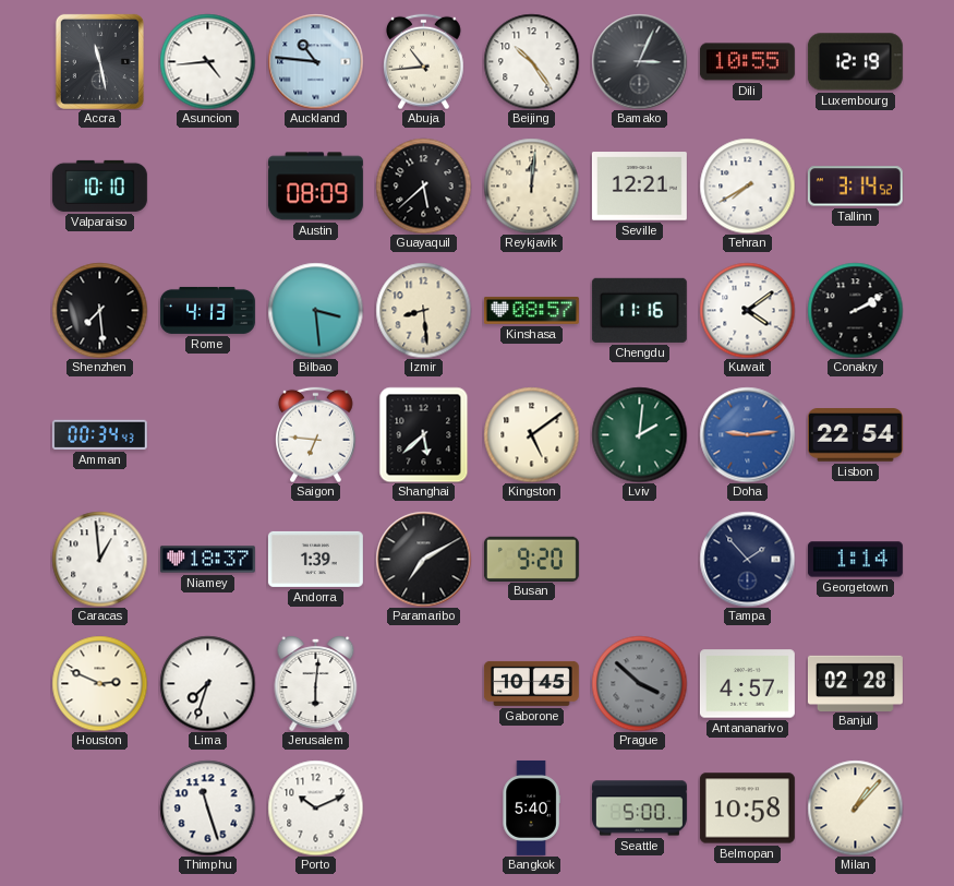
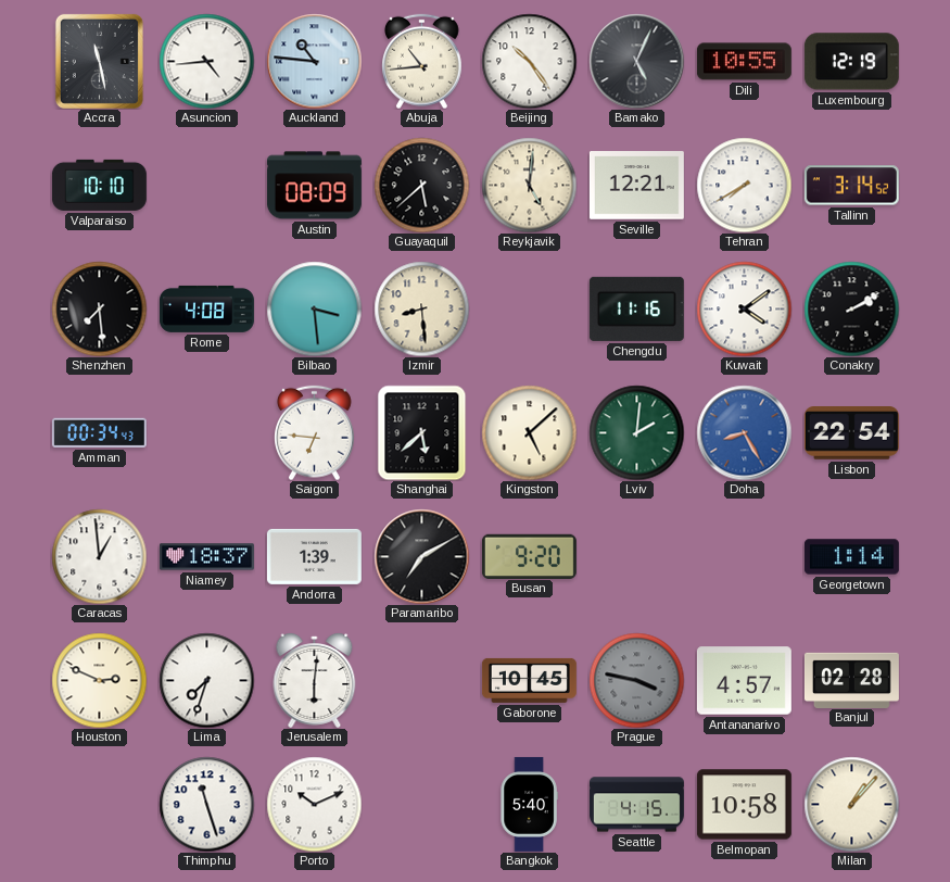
Bamako: 3:04 -> 5:04
Reykjavik: 12:01 -> 5:01
Rome: 4:13 -> 4:08
Kinshasa: 08:57 -> none
Kingston: 5:09 -> 5:08
Doha: 9:14 -> 8:25
Tampa: 1:53 -> none
Prague: 3:52 -> 3:47
Seattle: 5:00 -> 4:15
